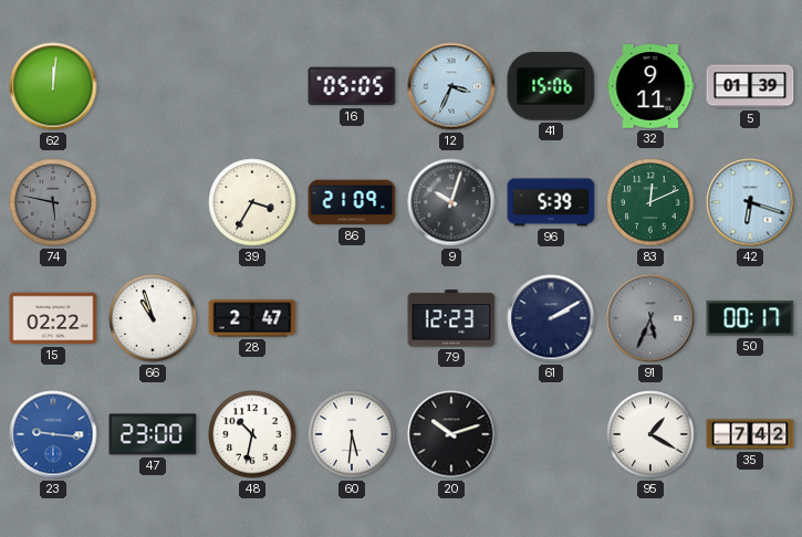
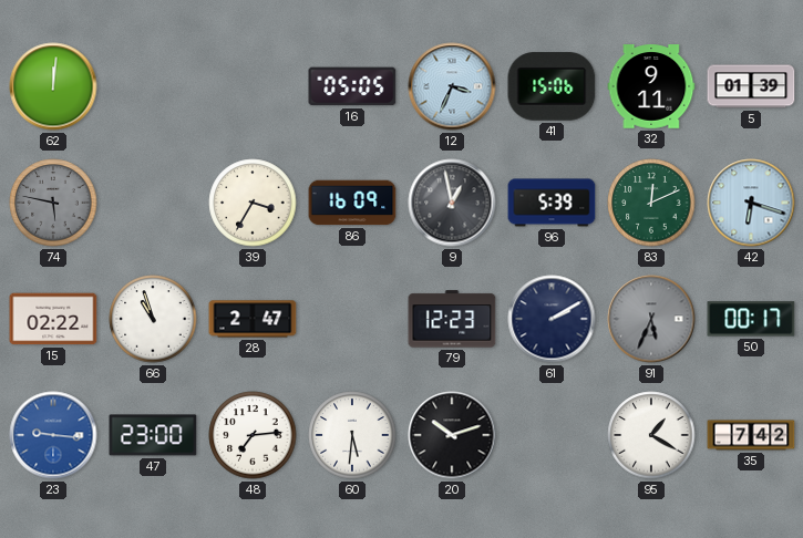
86: 21:09 -> 16:09
9: 10:03 -> 12:58
48: 10:32 -> 7:14
